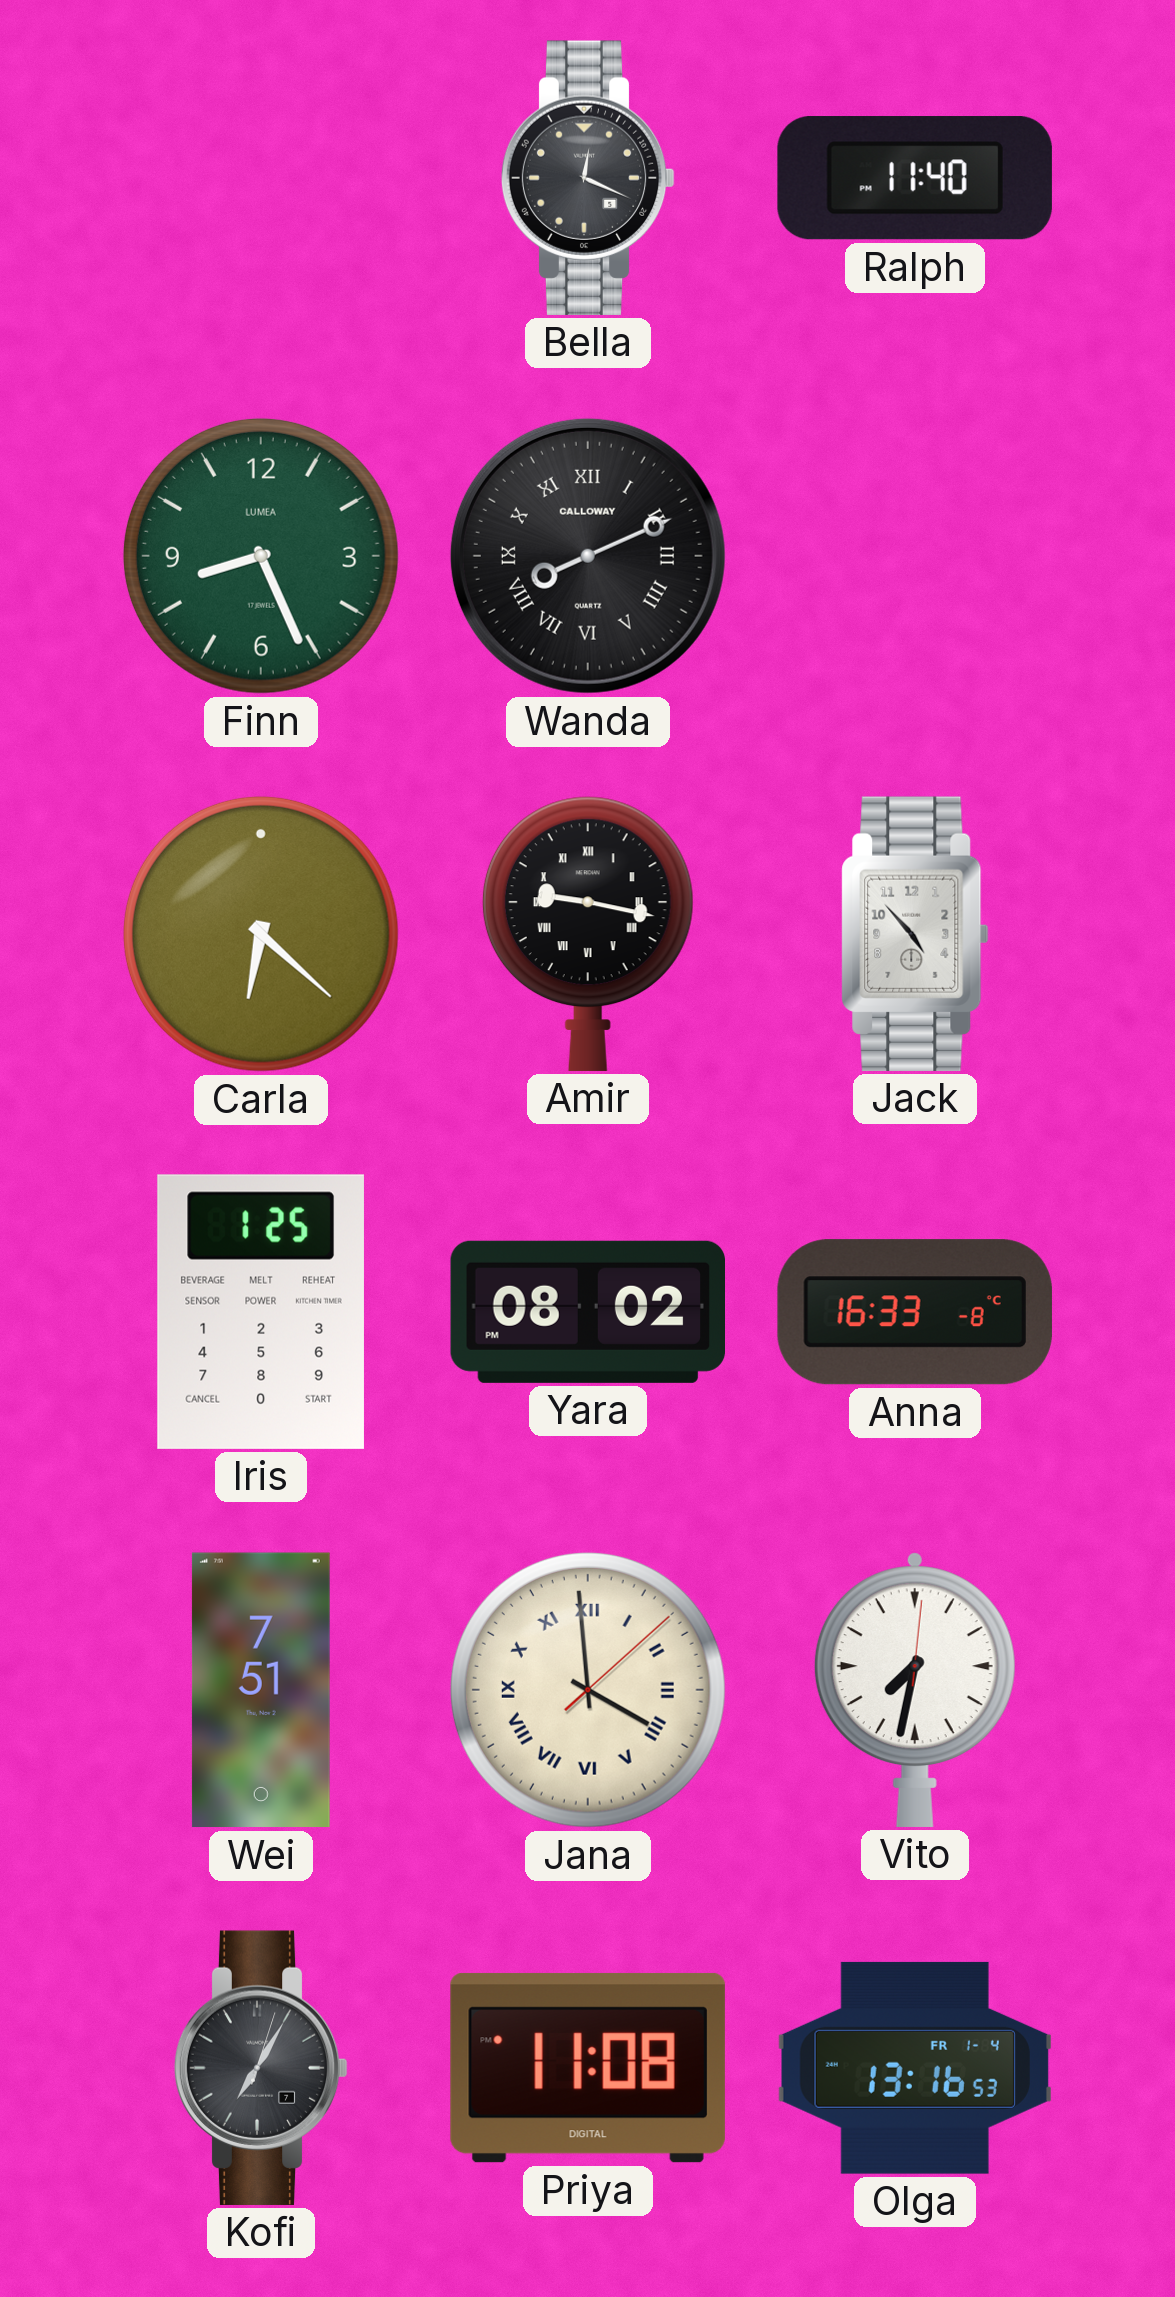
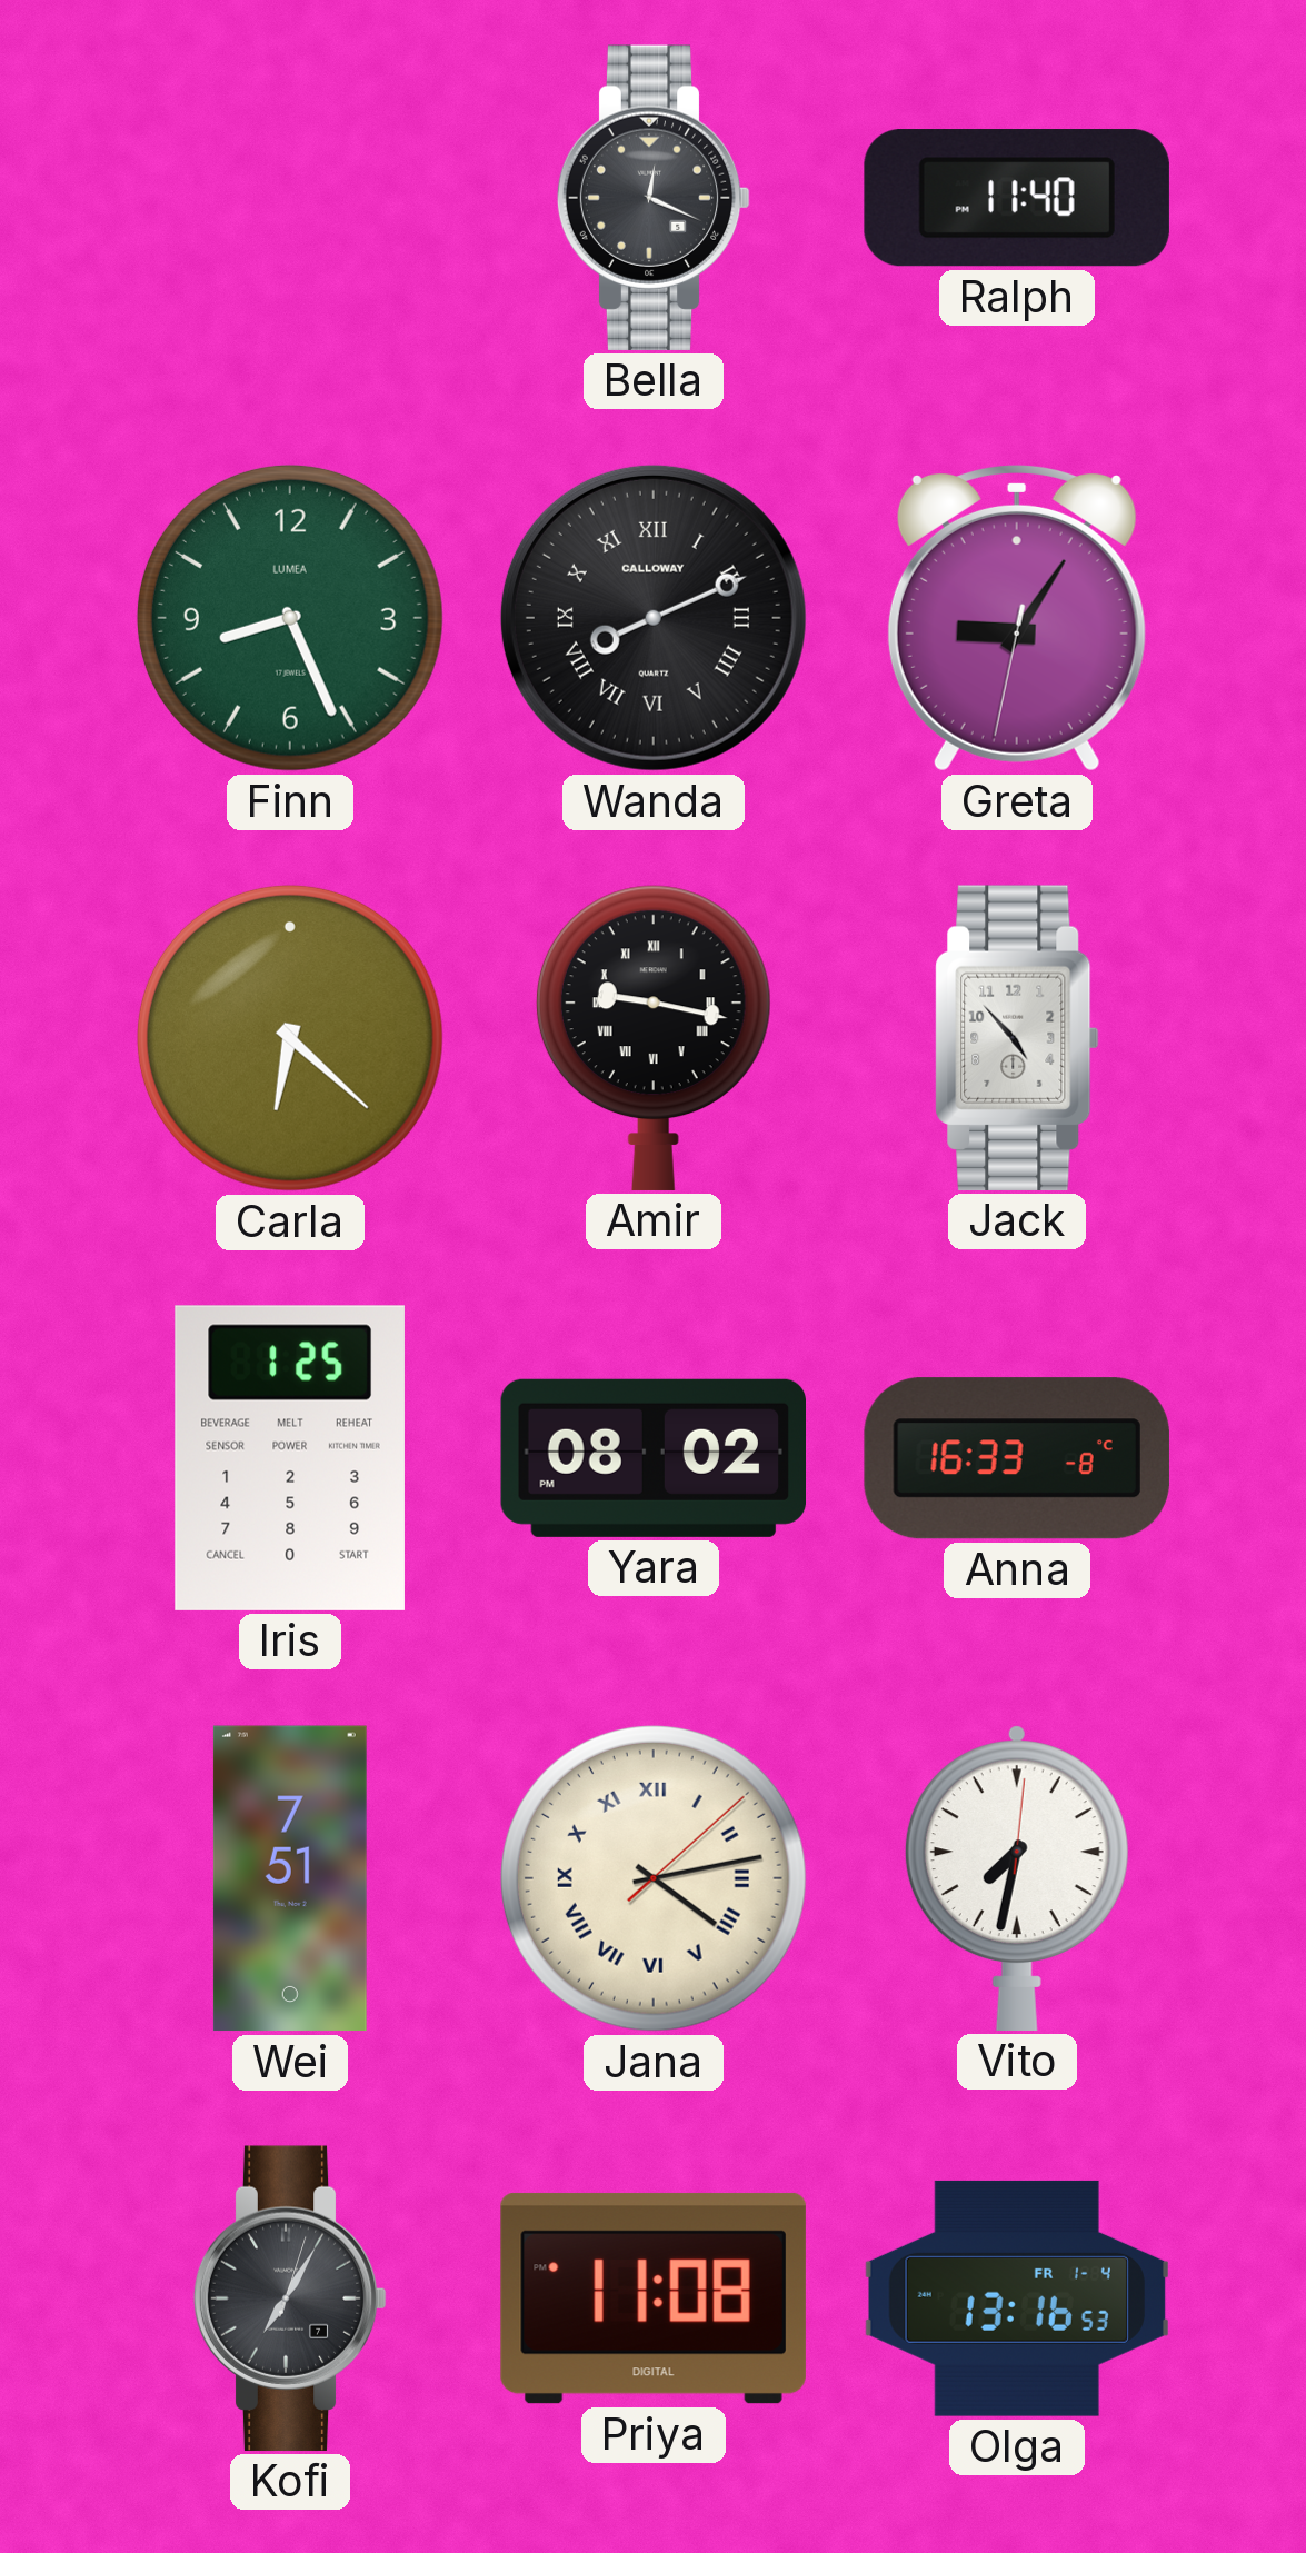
Greta: none -> 9:05
Jana: 3:59 -> 4:13
